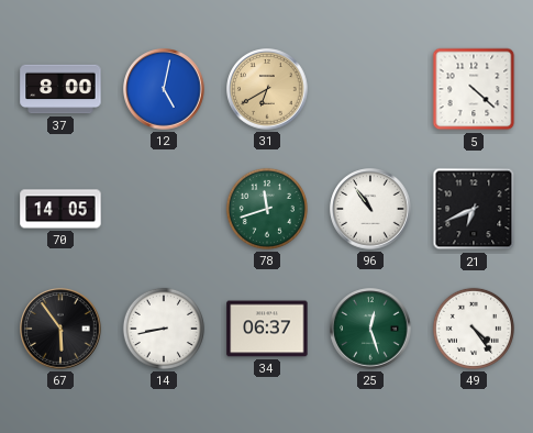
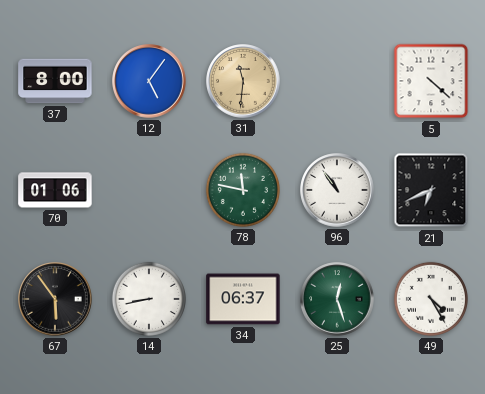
12: 5:02 -> 5:06
31: 6:40 -> 11:31
70: 14:05 -> 01:06
78: 11:42 -> 11:47
49: 4:24 -> 4:25
